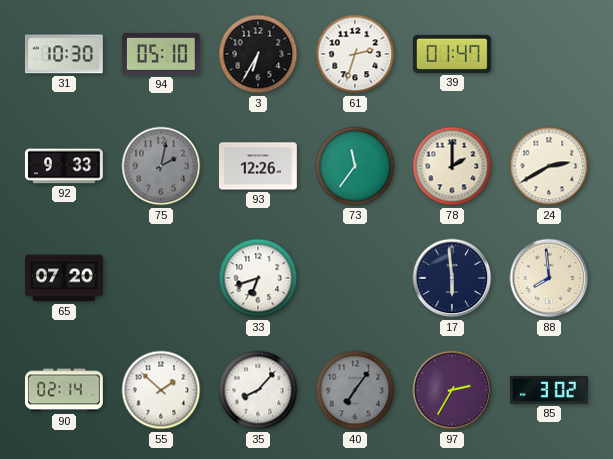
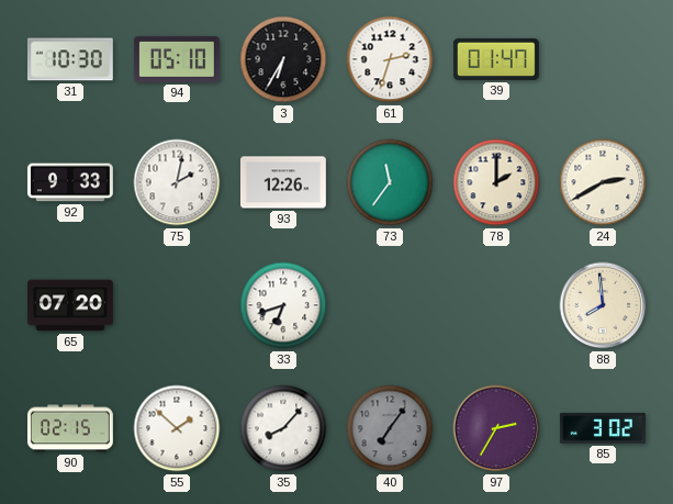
75 dial: grey -> white
17: 5:59 -> none
90: 02:14 -> 02:15
